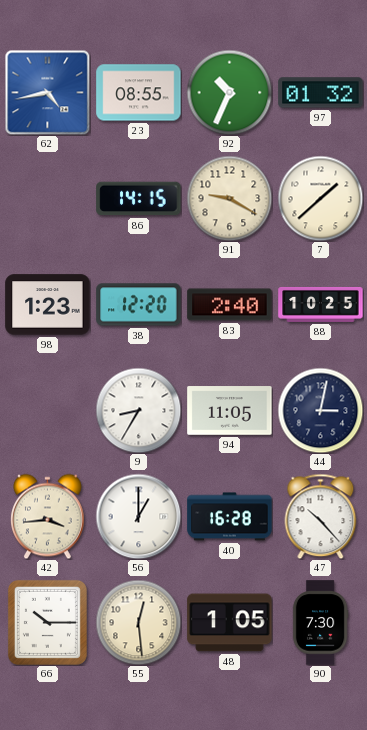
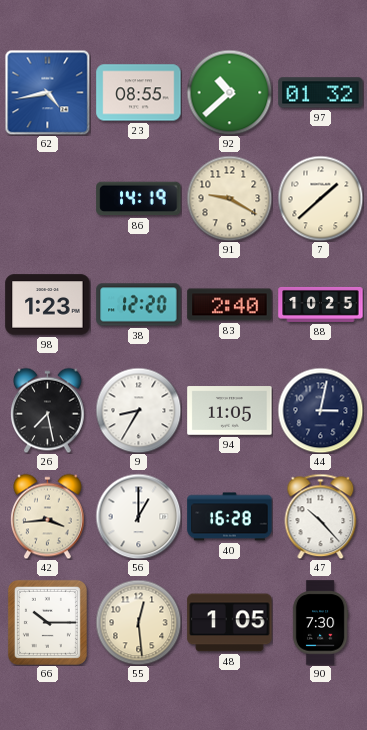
92: 10:34 -> 10:38
86: 14:15 -> 14:19
26: none -> 7:28
